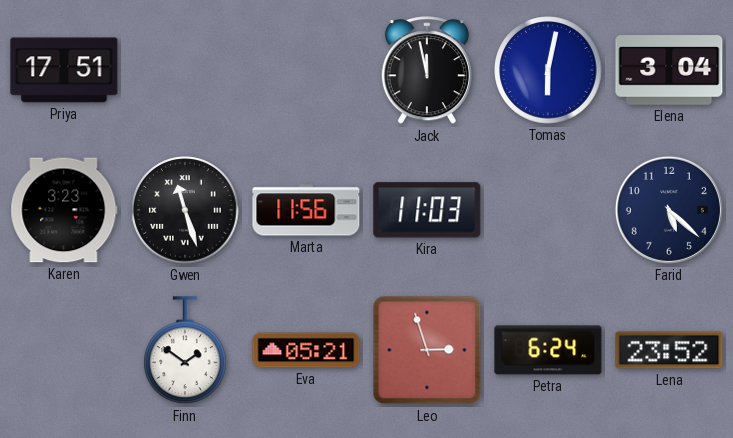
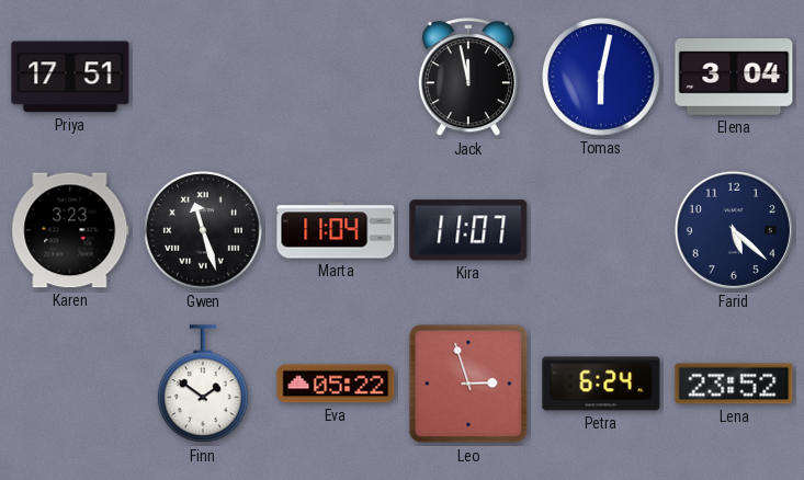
Marta: 11:56 -> 11:04
Kira: 11:03 -> 11:07
Eva: 05:21 -> 05:22
